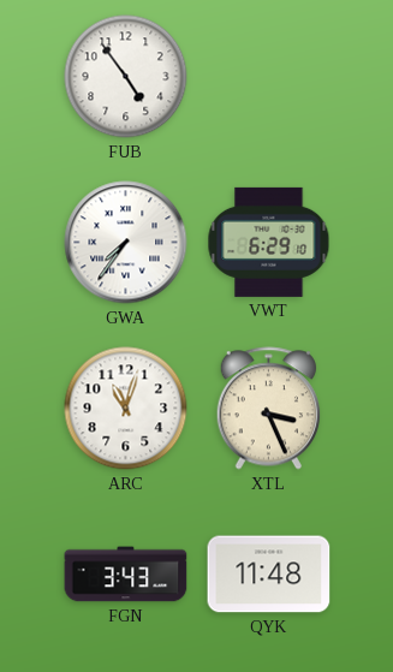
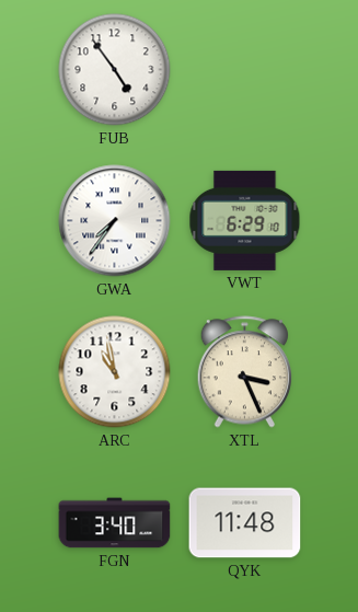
ARC: 11:03 -> 10:58
FGN: 3:43 -> 3:40
